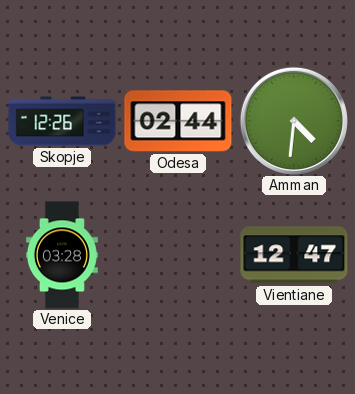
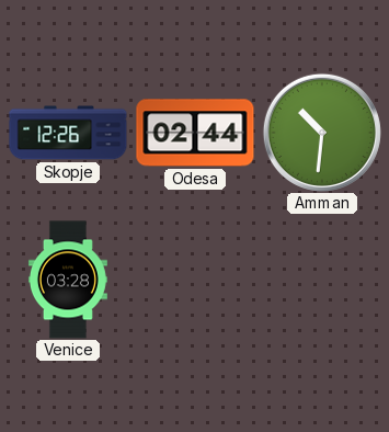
Amman: 4:31 -> 10:31
Vientiane: 12:47 -> none
